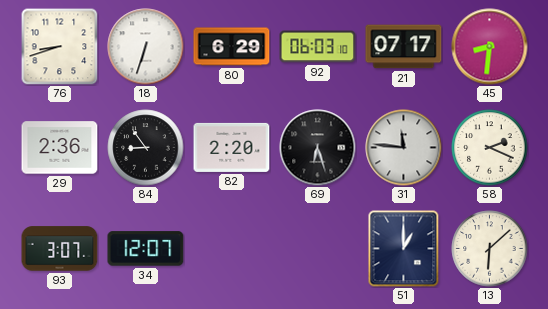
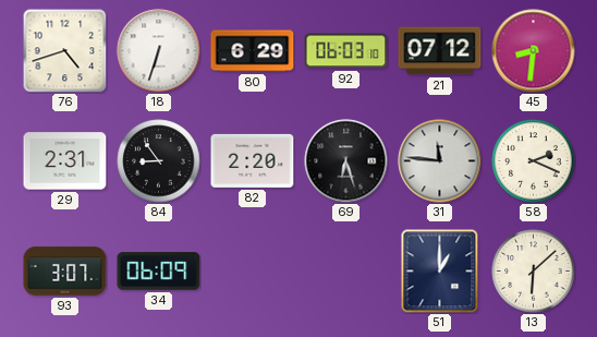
76: 8:42 -> 4:42
21: 07:17 -> 07:12
29: 2:36 -> 2:31
34: 12:07 -> 06:09
